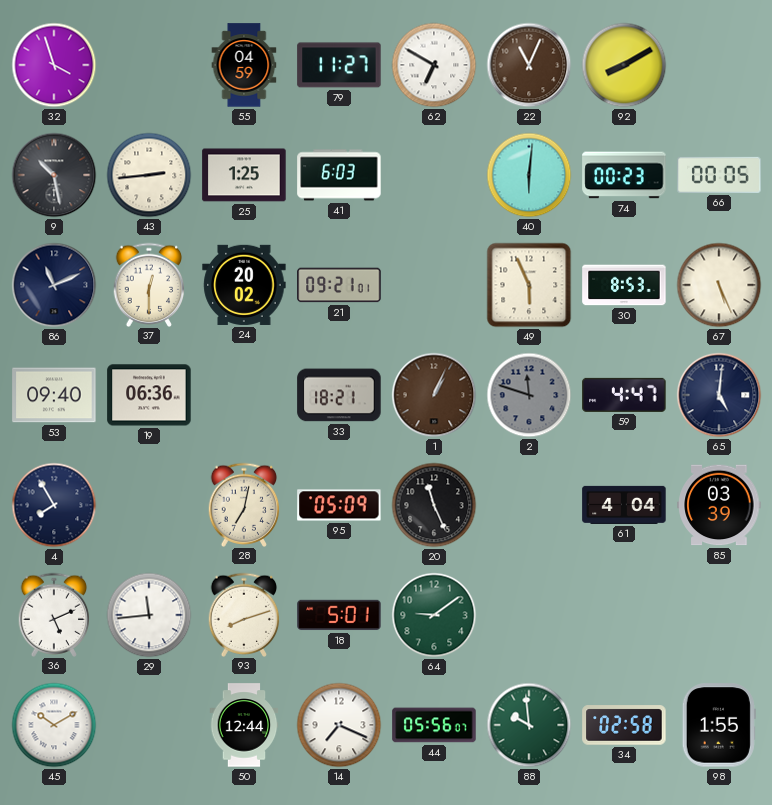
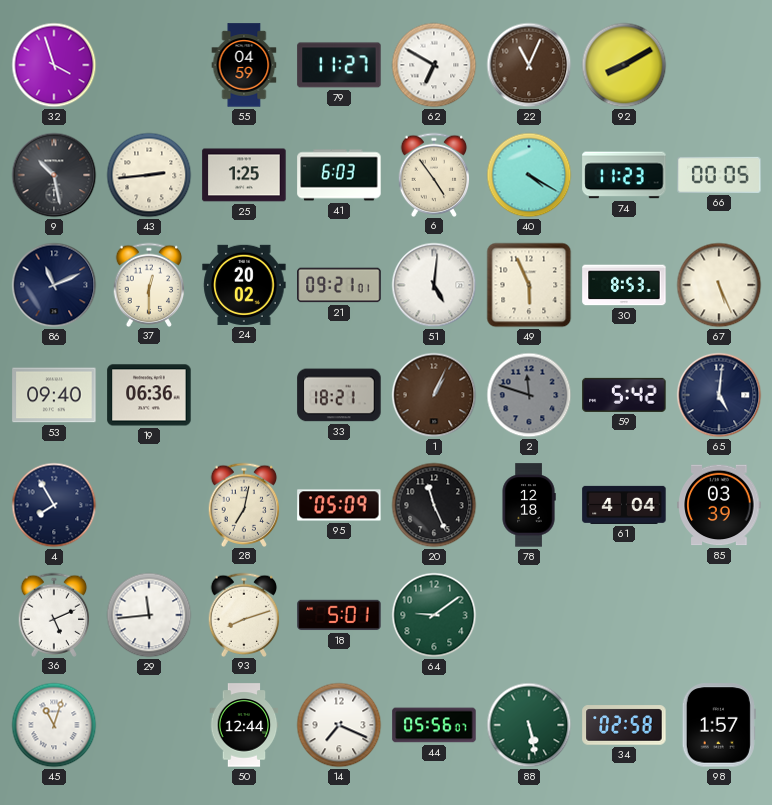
6: none -> 4:54
40: 6:01 -> 4:20
74: 00:23 -> 11:23
51: none -> 5:01
59: 4:47 -> 5:42
78: none -> 12:18
45: 10:10 -> 11:03
88: 9:59 -> 5:28
98: 1:55 -> 1:57
